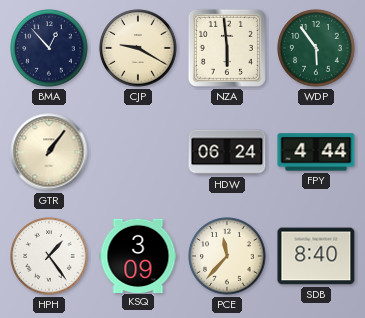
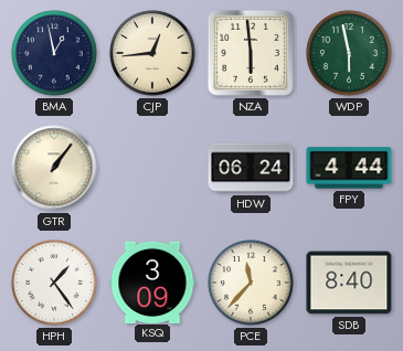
BMA: 12:53 -> 12:58
CJP: 9:20 -> 12:44
WDP: 5:54 -> 5:58
